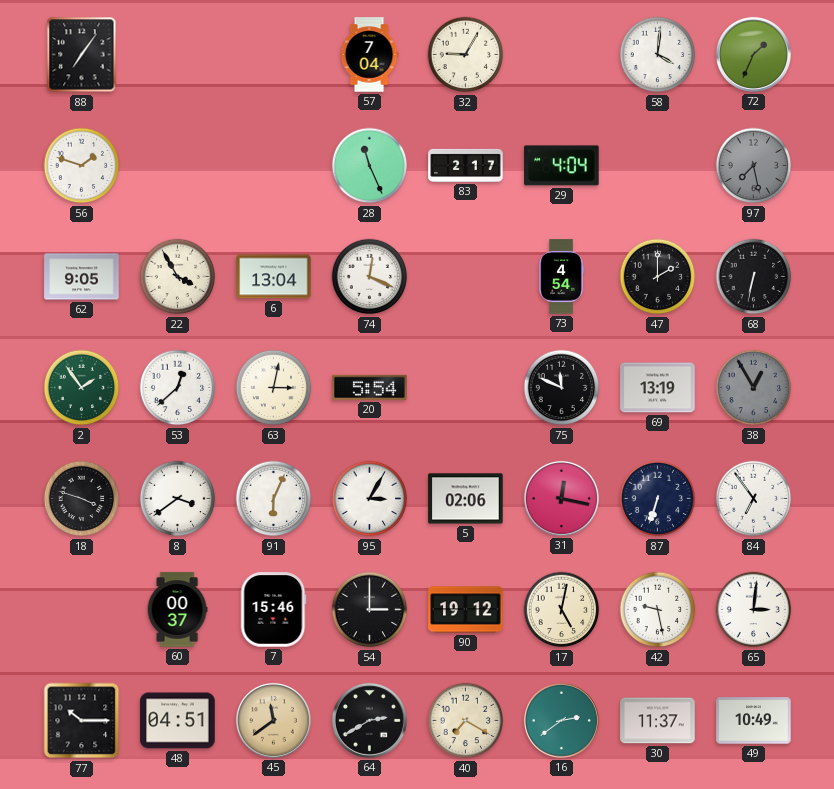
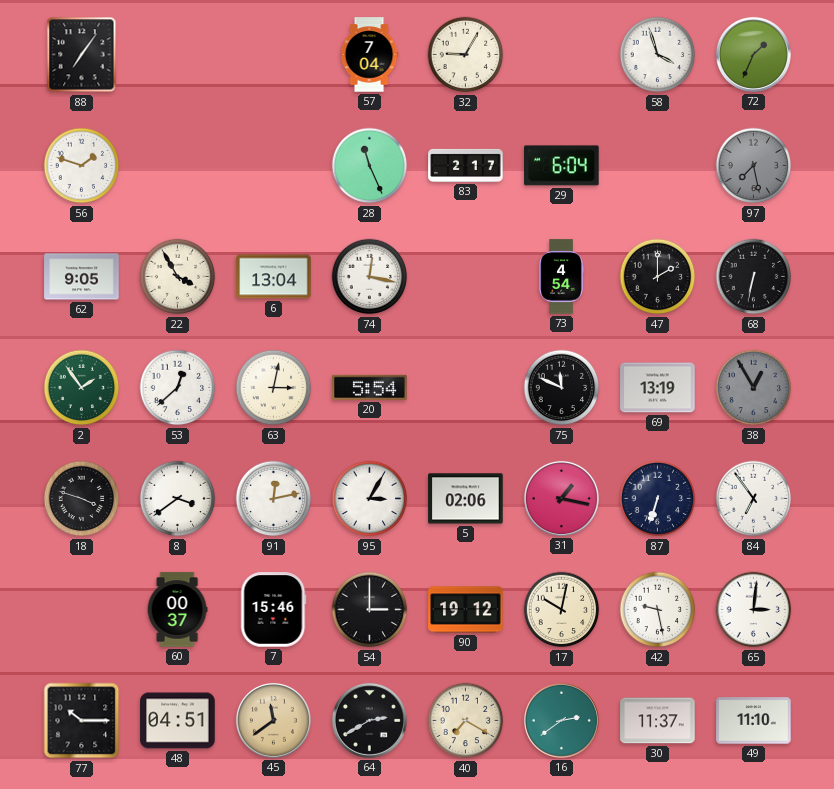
58: 4:01 -> 3:57
29: 4:04 -> 6:04
74: 12:19 -> 12:17
91: 6:04 -> 12:13
31: 12:17 -> 1:17
17: 5:02 -> 10:02
49: 10:49 -> 11:10
